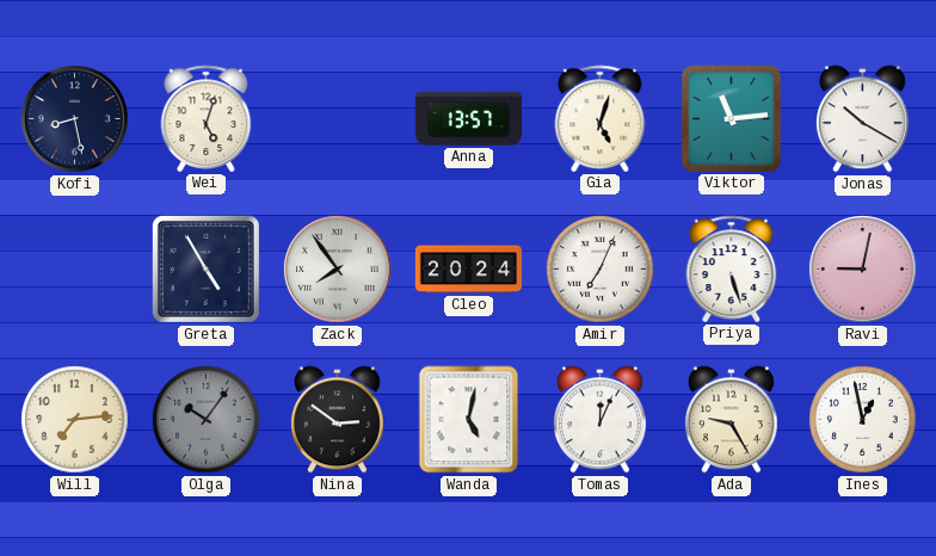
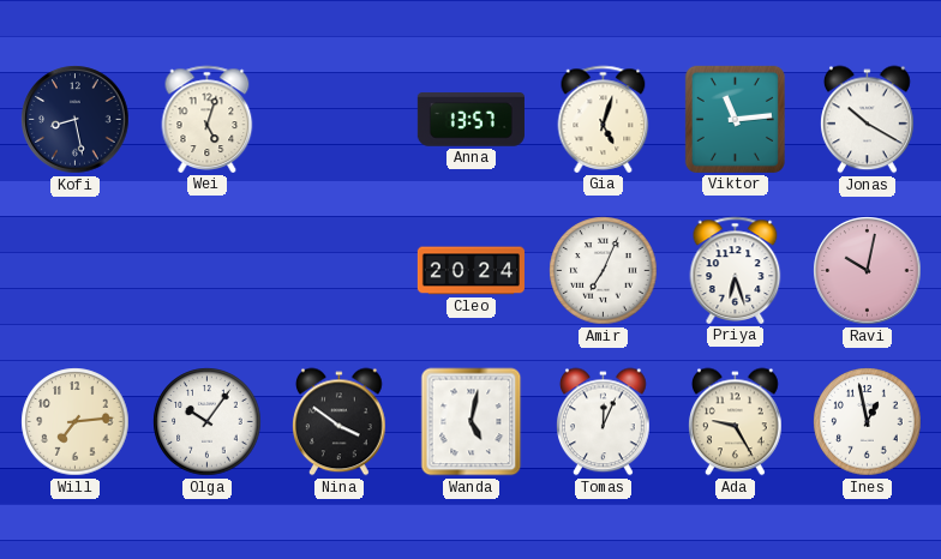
Greta: 4:55 -> none
Zack: 7:54 -> none
Priya: 5:27 -> 6:27
Ravi: 9:02 -> 10:02
Olga dial: grey -> white
Nina: 2:51 -> 3:51
